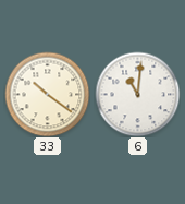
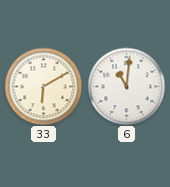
33: 10:21 -> 6:10
